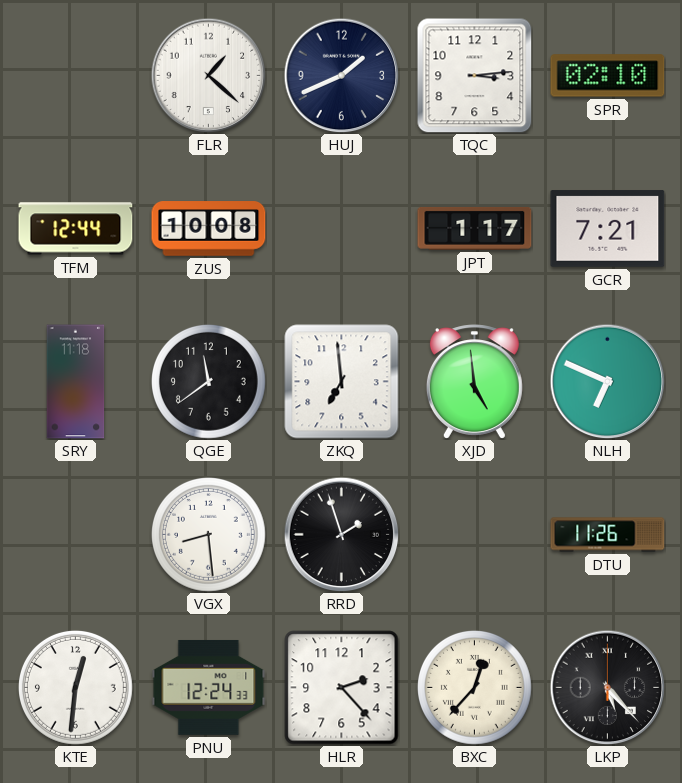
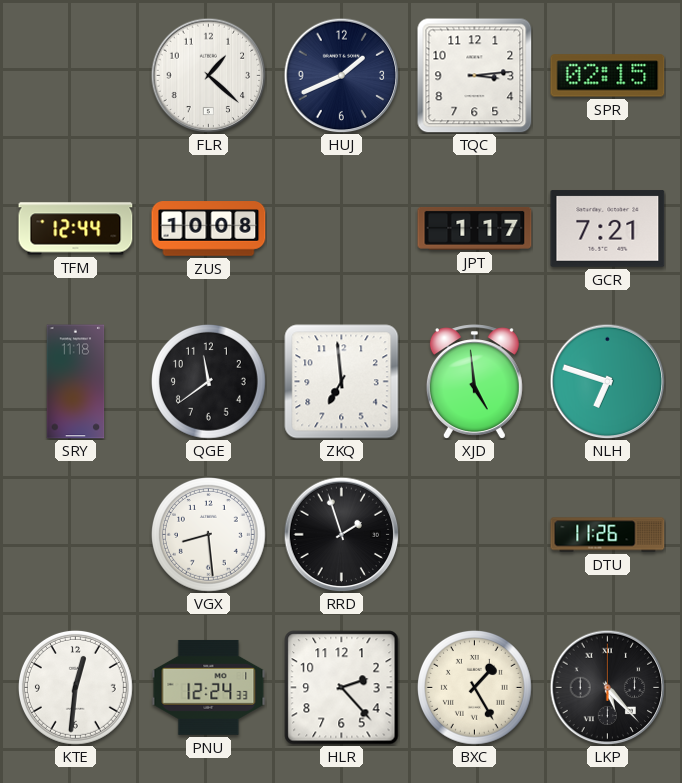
SPR: 02:10 -> 02:15
NLH: 6:49 -> 6:48
BXC: 12:37 -> 1:25
